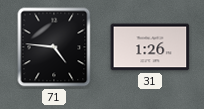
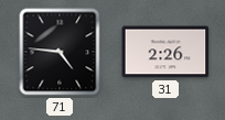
31: 1:26 -> 2:26
